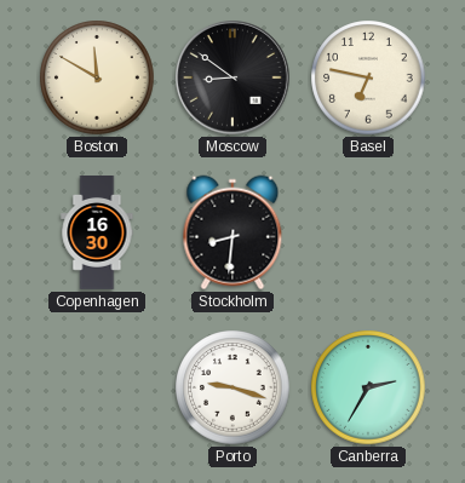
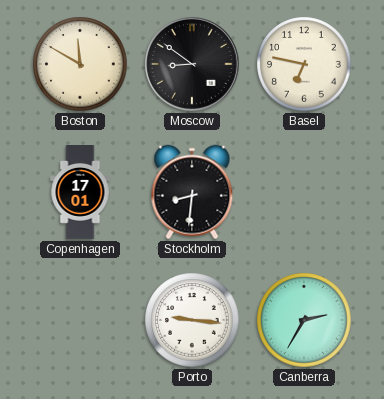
Copenhagen: 16:30 -> 17:01
Porto: 9:18 -> 9:16
